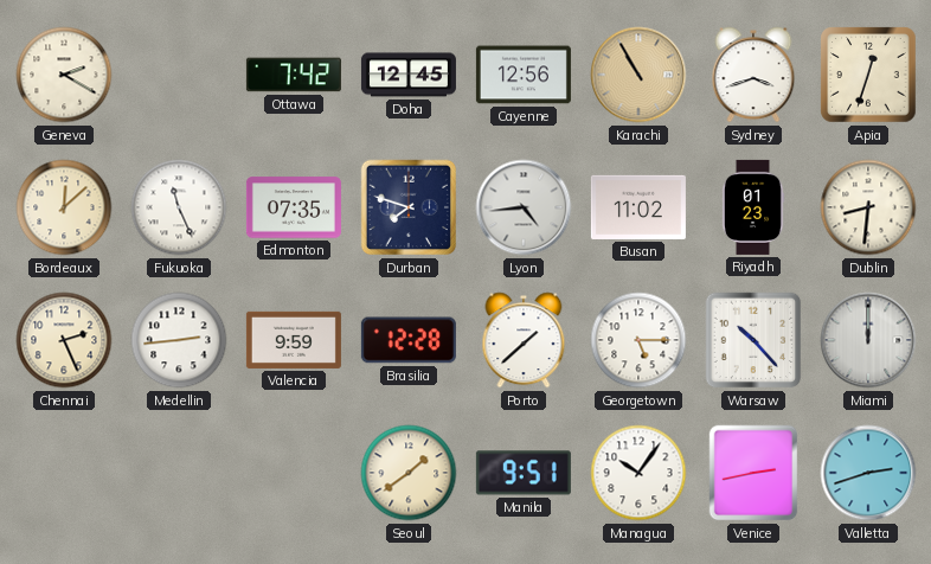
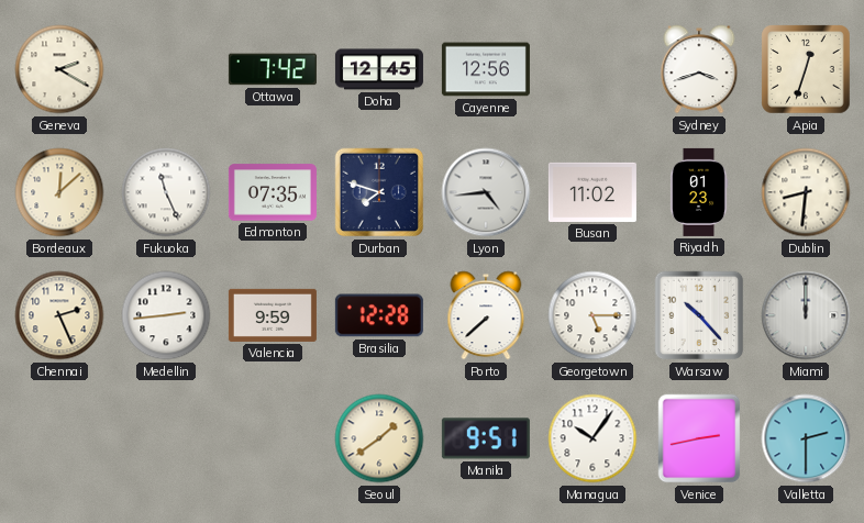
Karachi: 10:55 -> none
Porto: 1:38 -> 7:38
Valletta: 2:42 -> 2:30
